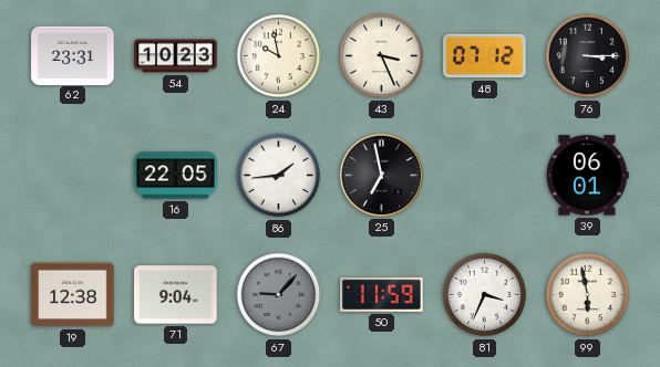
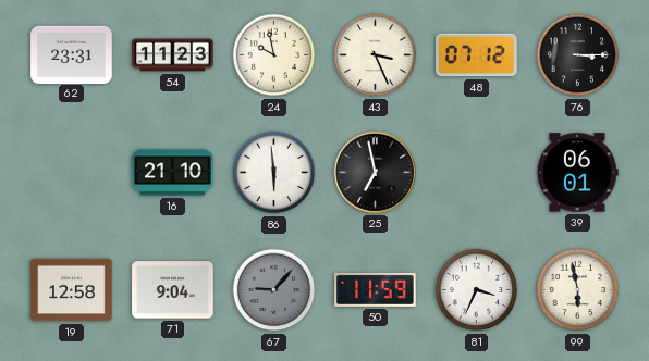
54: 10:23 -> 11:23
16: 22:05 -> 21:10
86: 1:44 -> 5:59
19: 12:38 -> 12:58
